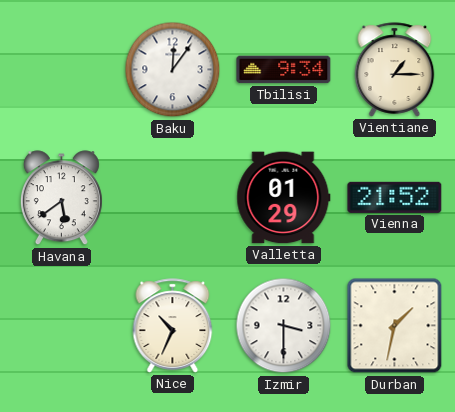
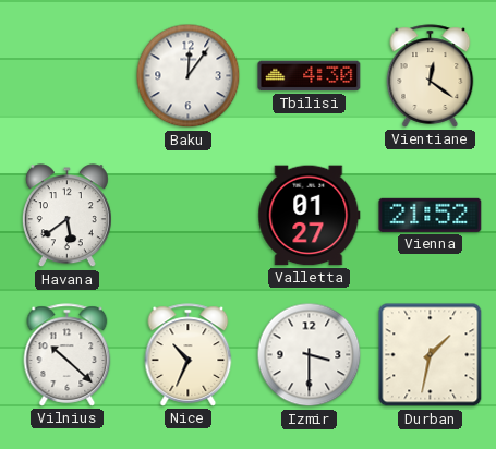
Tbilisi: 9:34 -> 4:30
Vientiane: 1:15 -> 12:21
Valletta: 01:29 -> 01:27
Vilnius: none -> 10:22
